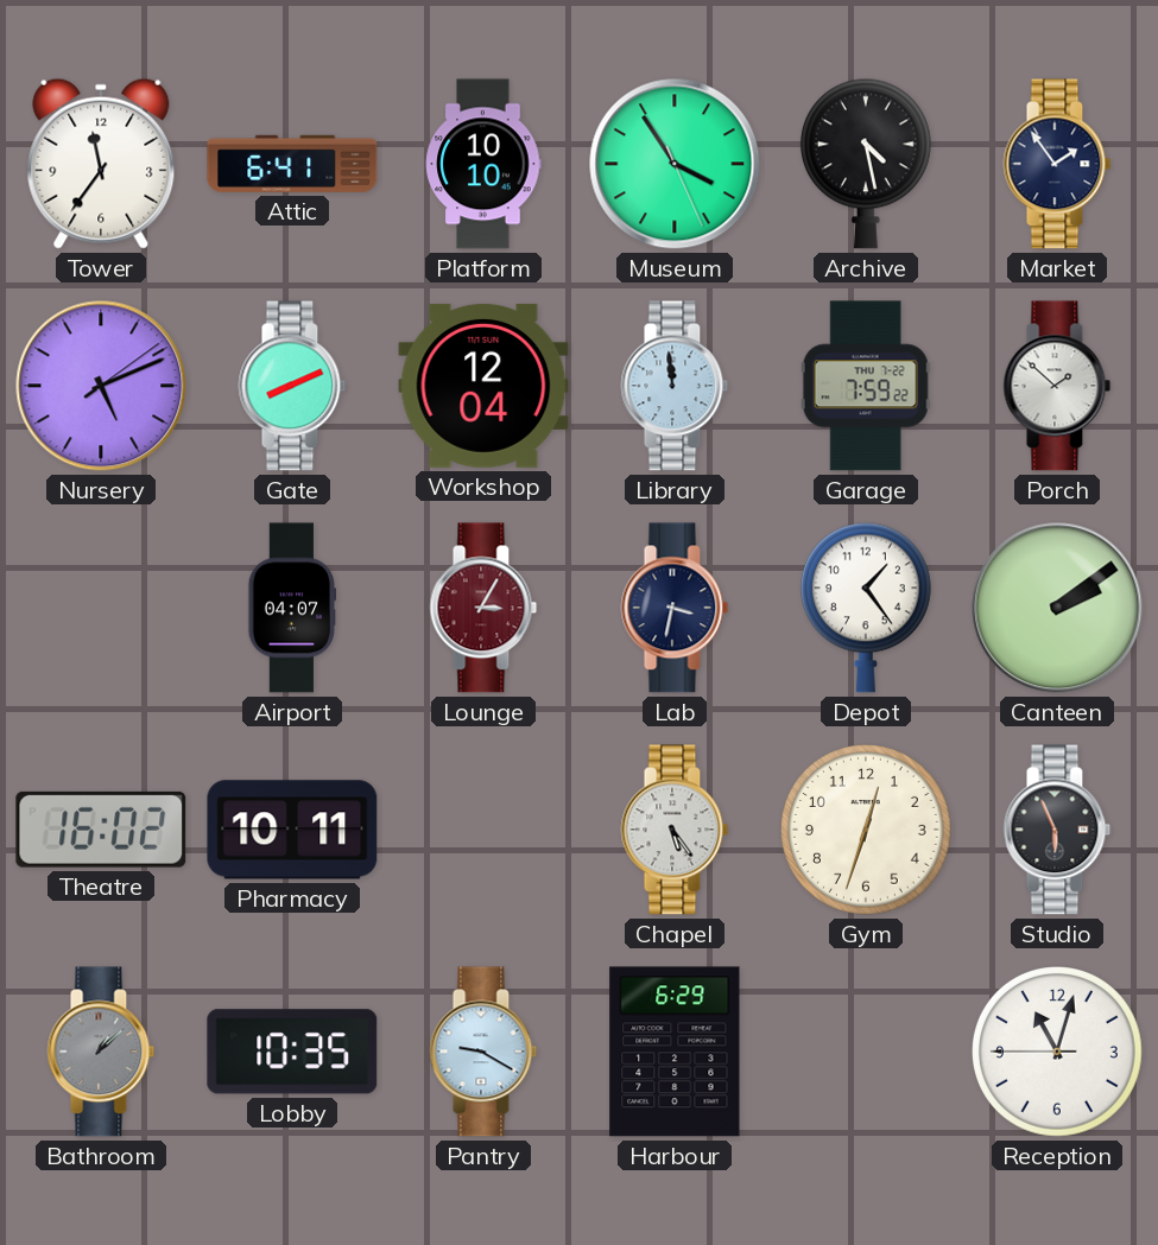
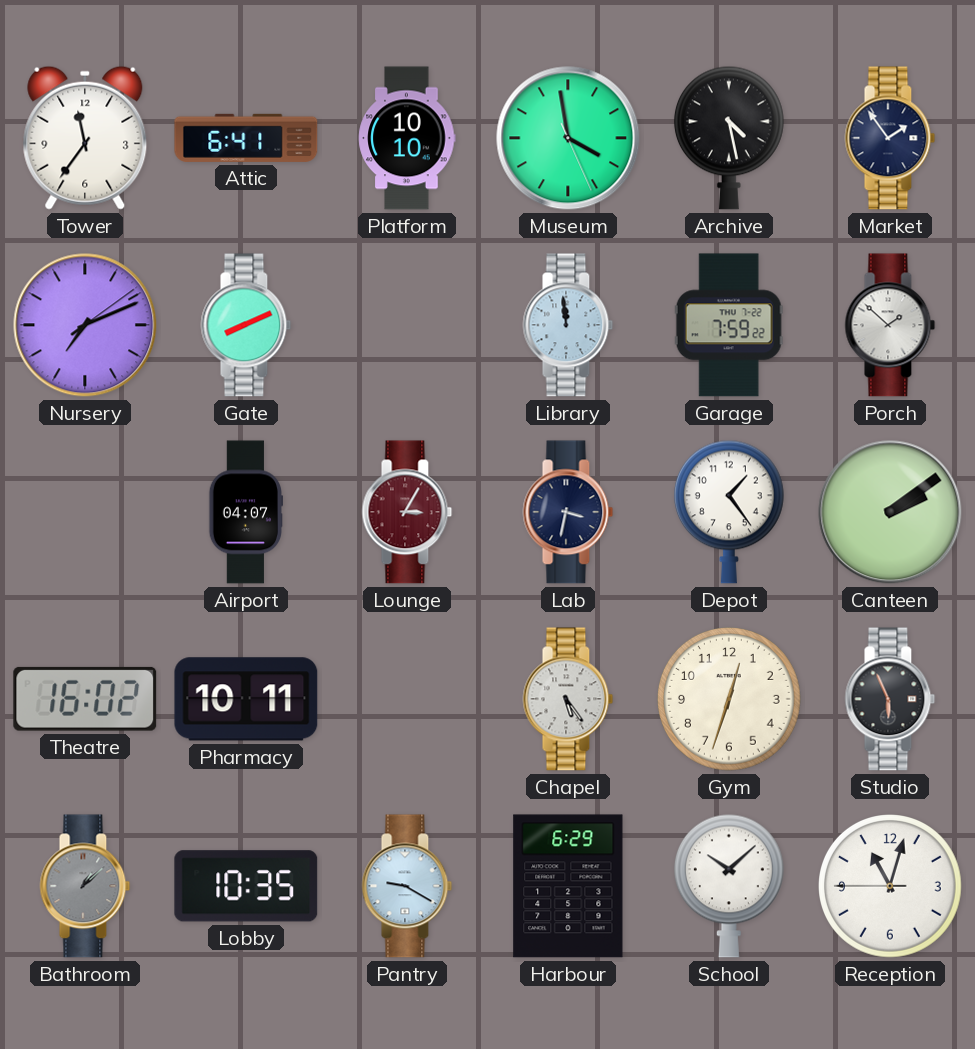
Museum: 3:54 -> 3:58
Nursery: 5:11 -> 7:11
Workshop: 12:04 -> none
School: none -> 10:08
